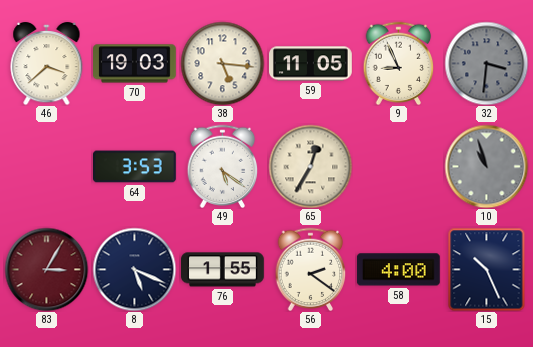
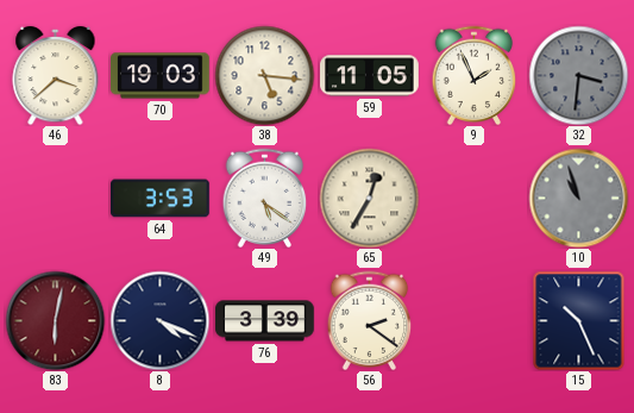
9: 8:56 -> 1:56
83: 3:05 -> 6:02
8: 5:19 -> 4:19
76: 1:55 -> 3:39
58: 4:00 -> none
